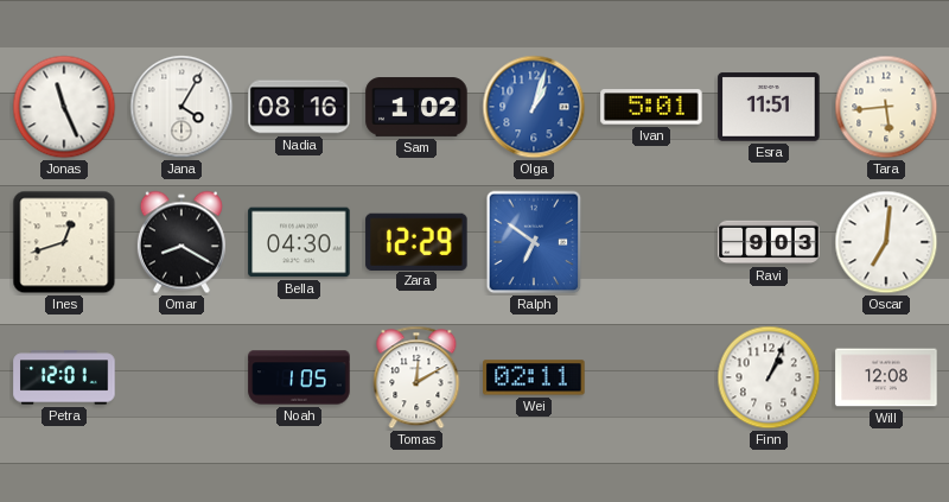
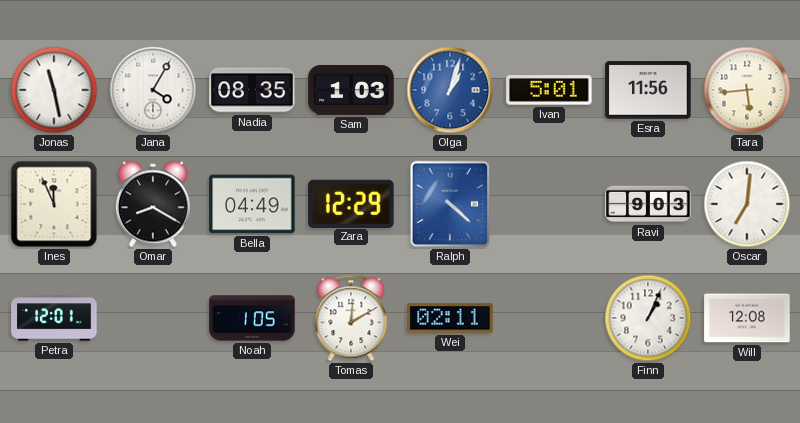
Jonas: 11:26 -> 11:28
Nadia: 08:16 -> 08:35
Sam: 1:02 -> 1:03
Esra: 11:51 -> 11:56
Ines: 12:42 -> 11:56
Bella: 04:30 -> 04:49
Ralph: 6:51 -> 4:22
